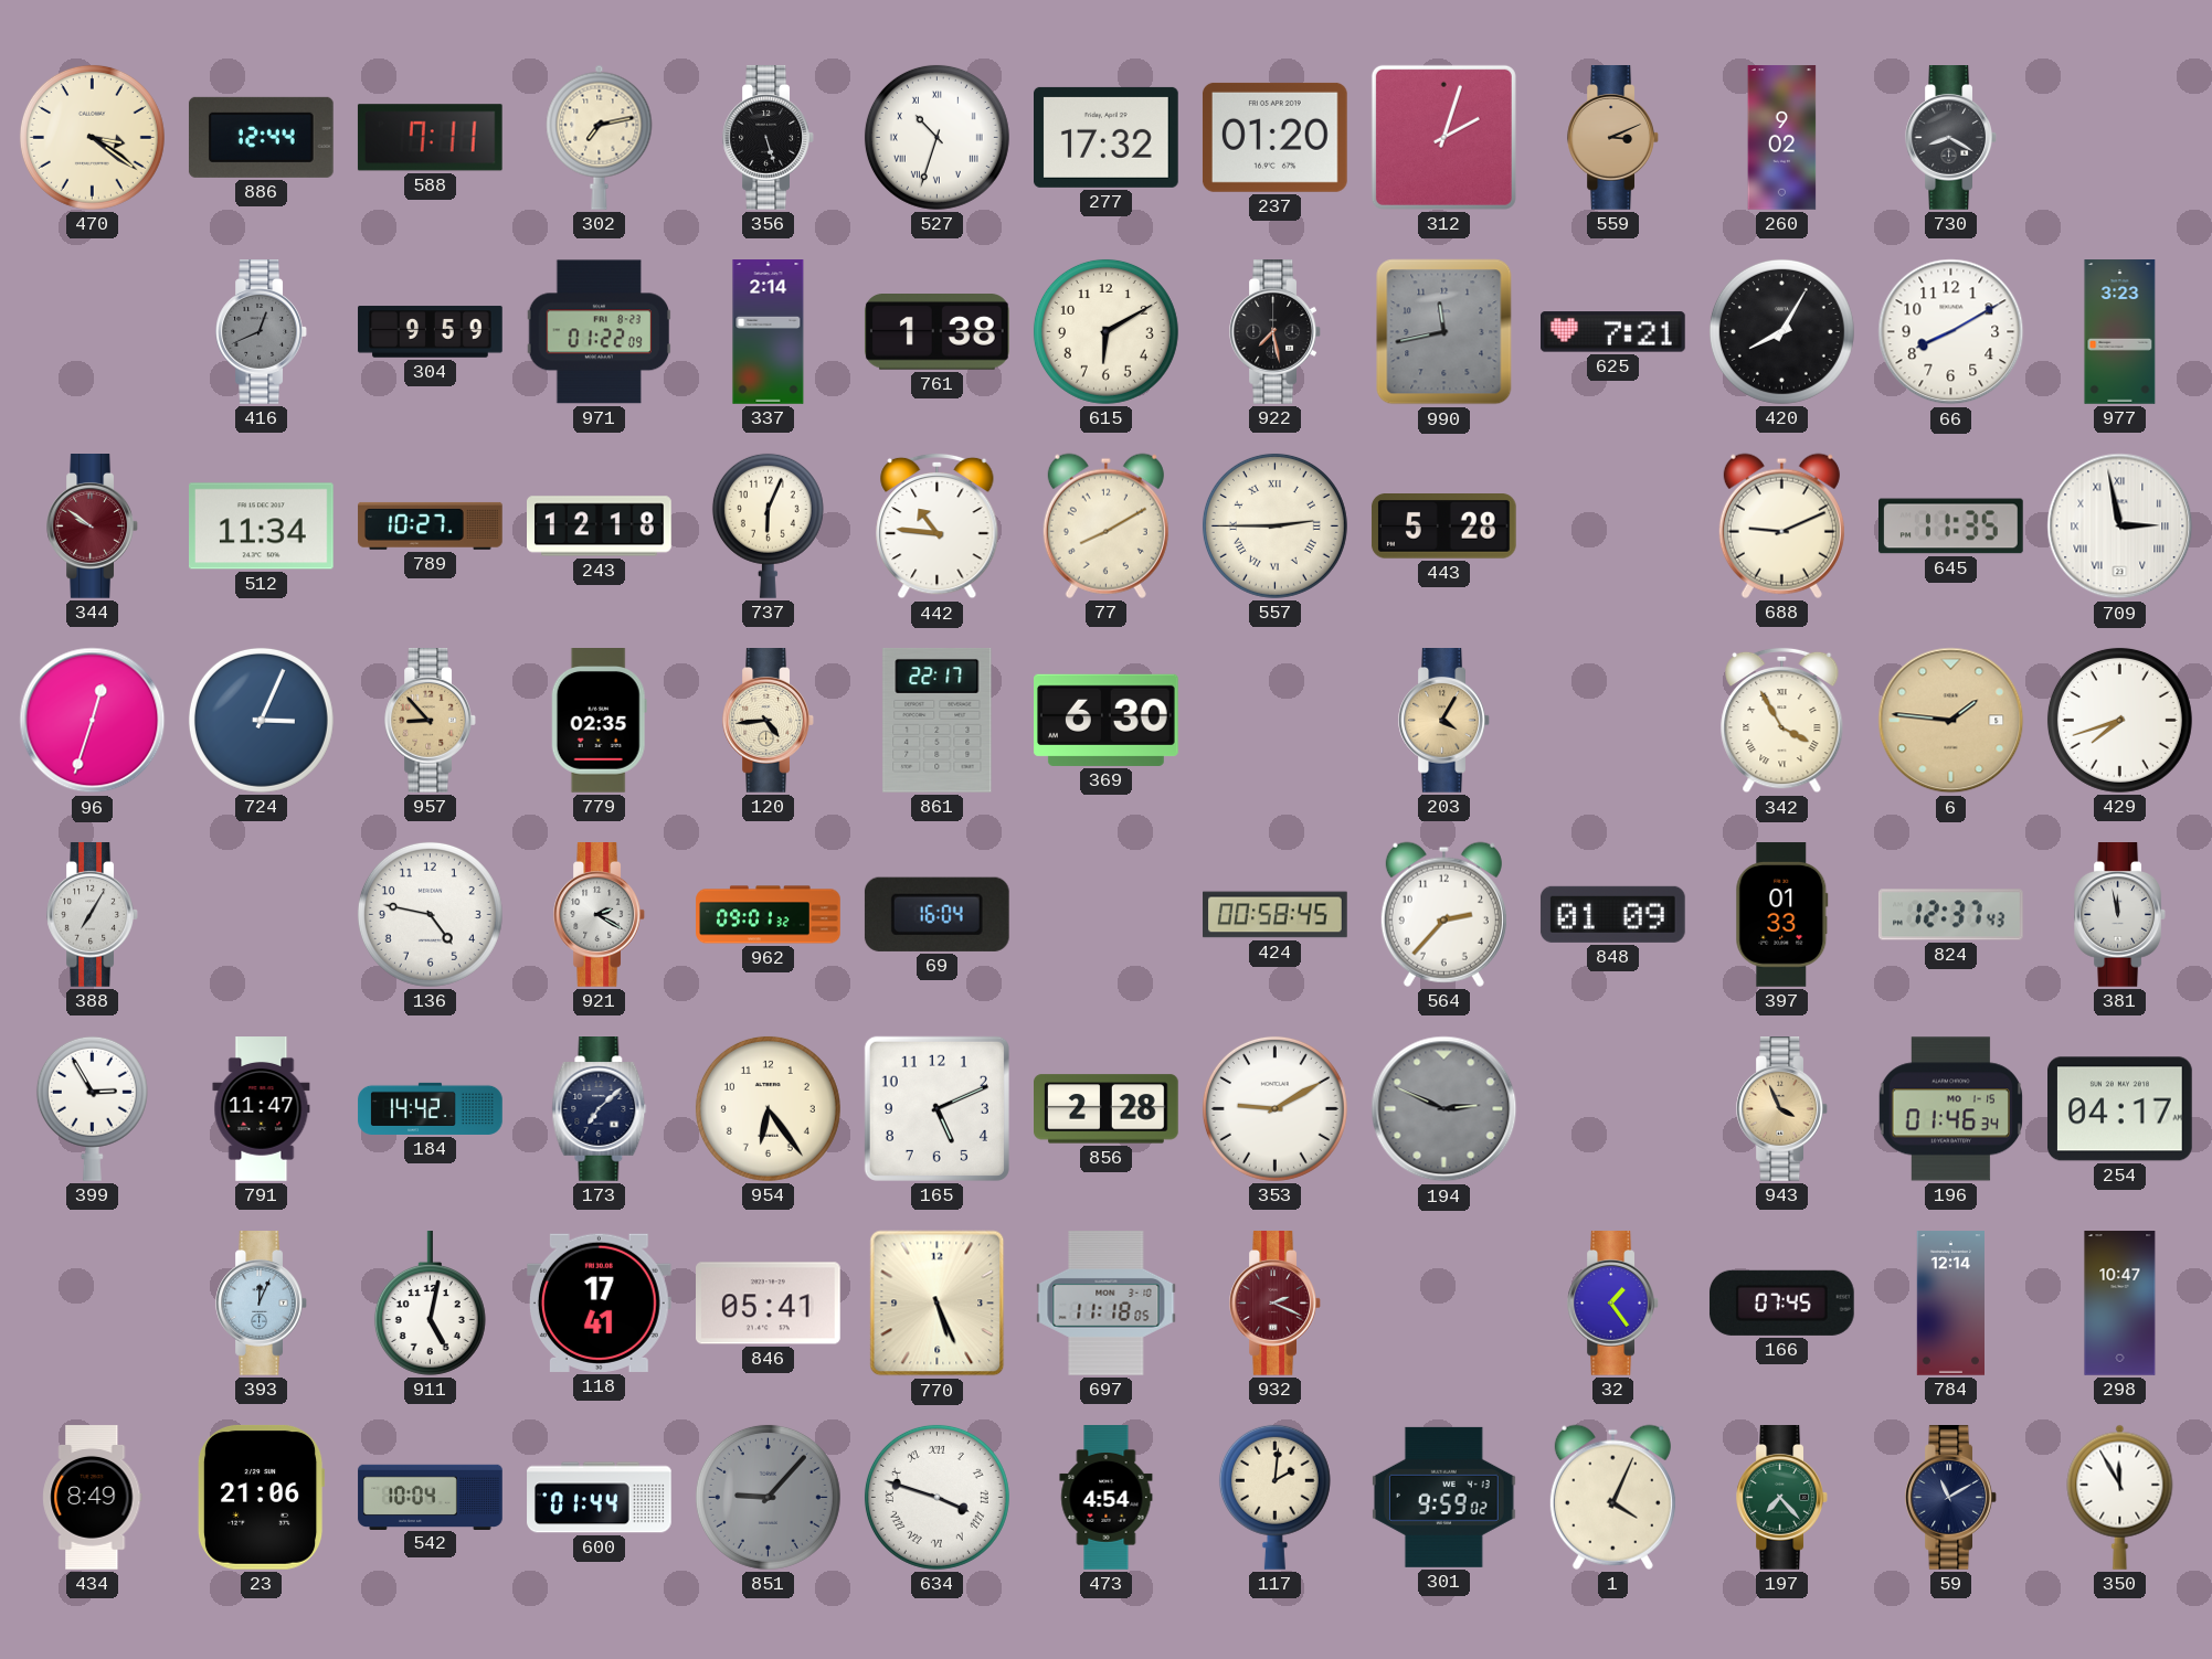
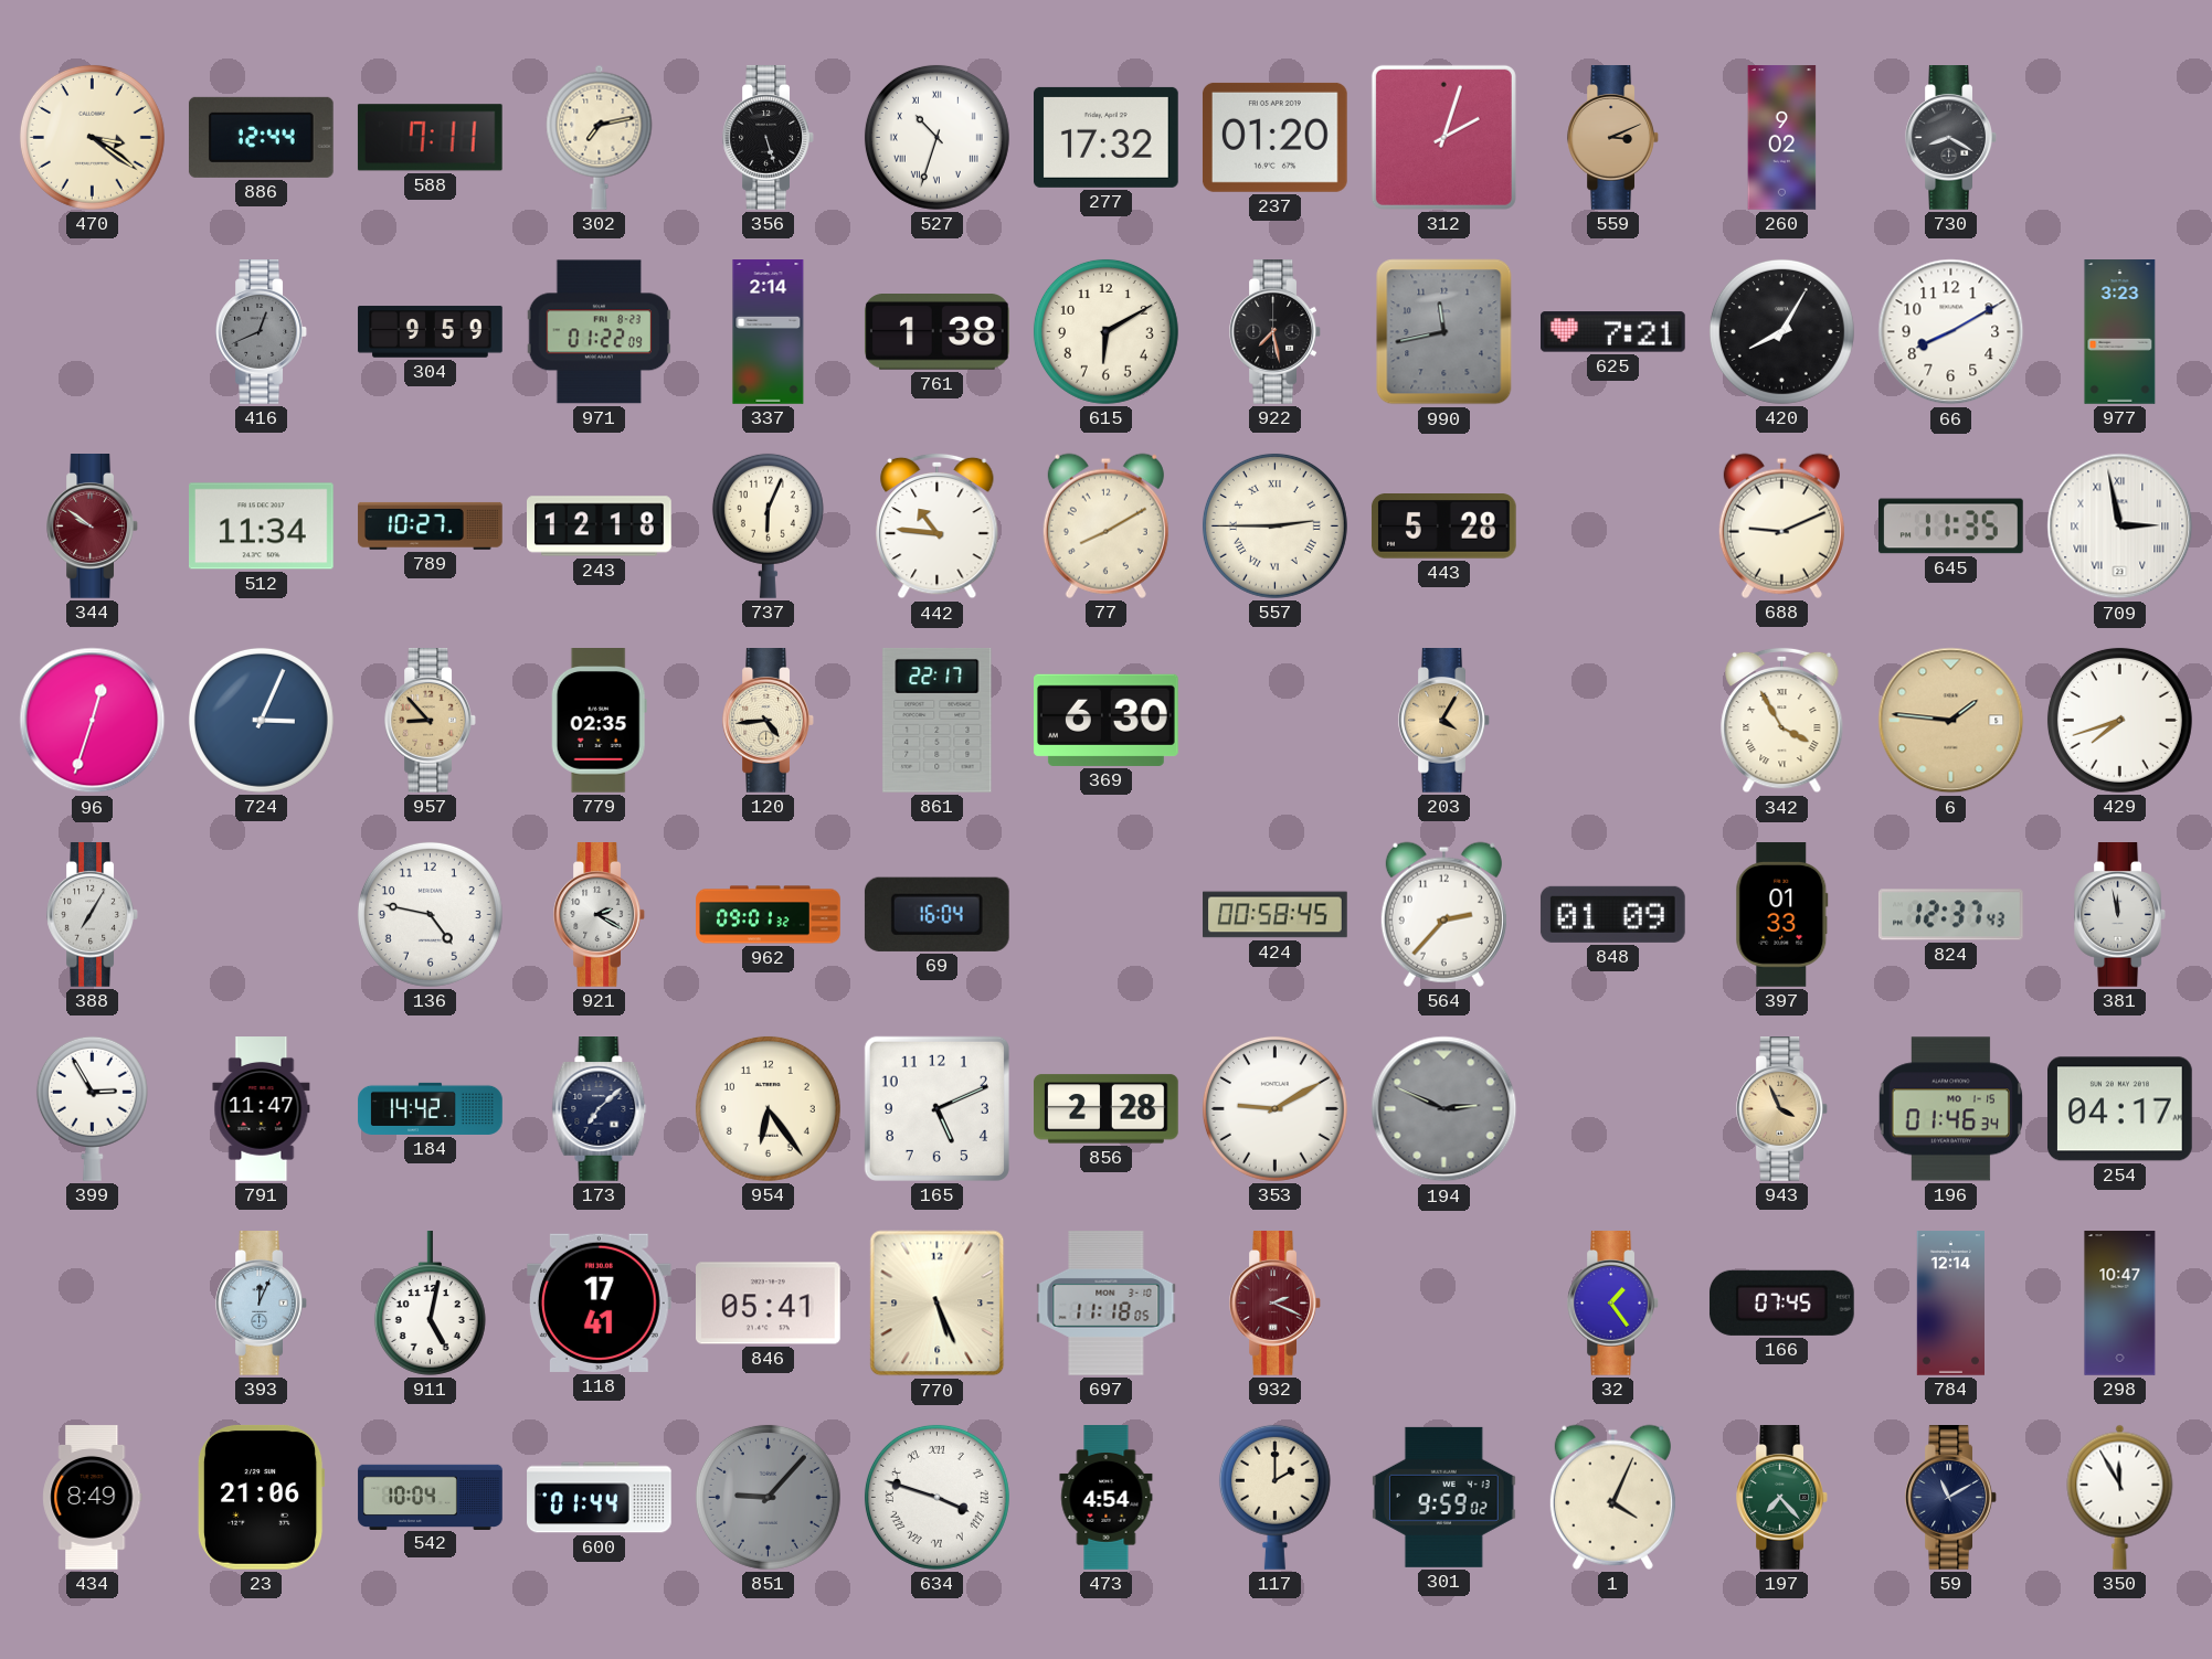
117: 2:01 -> 2:00
